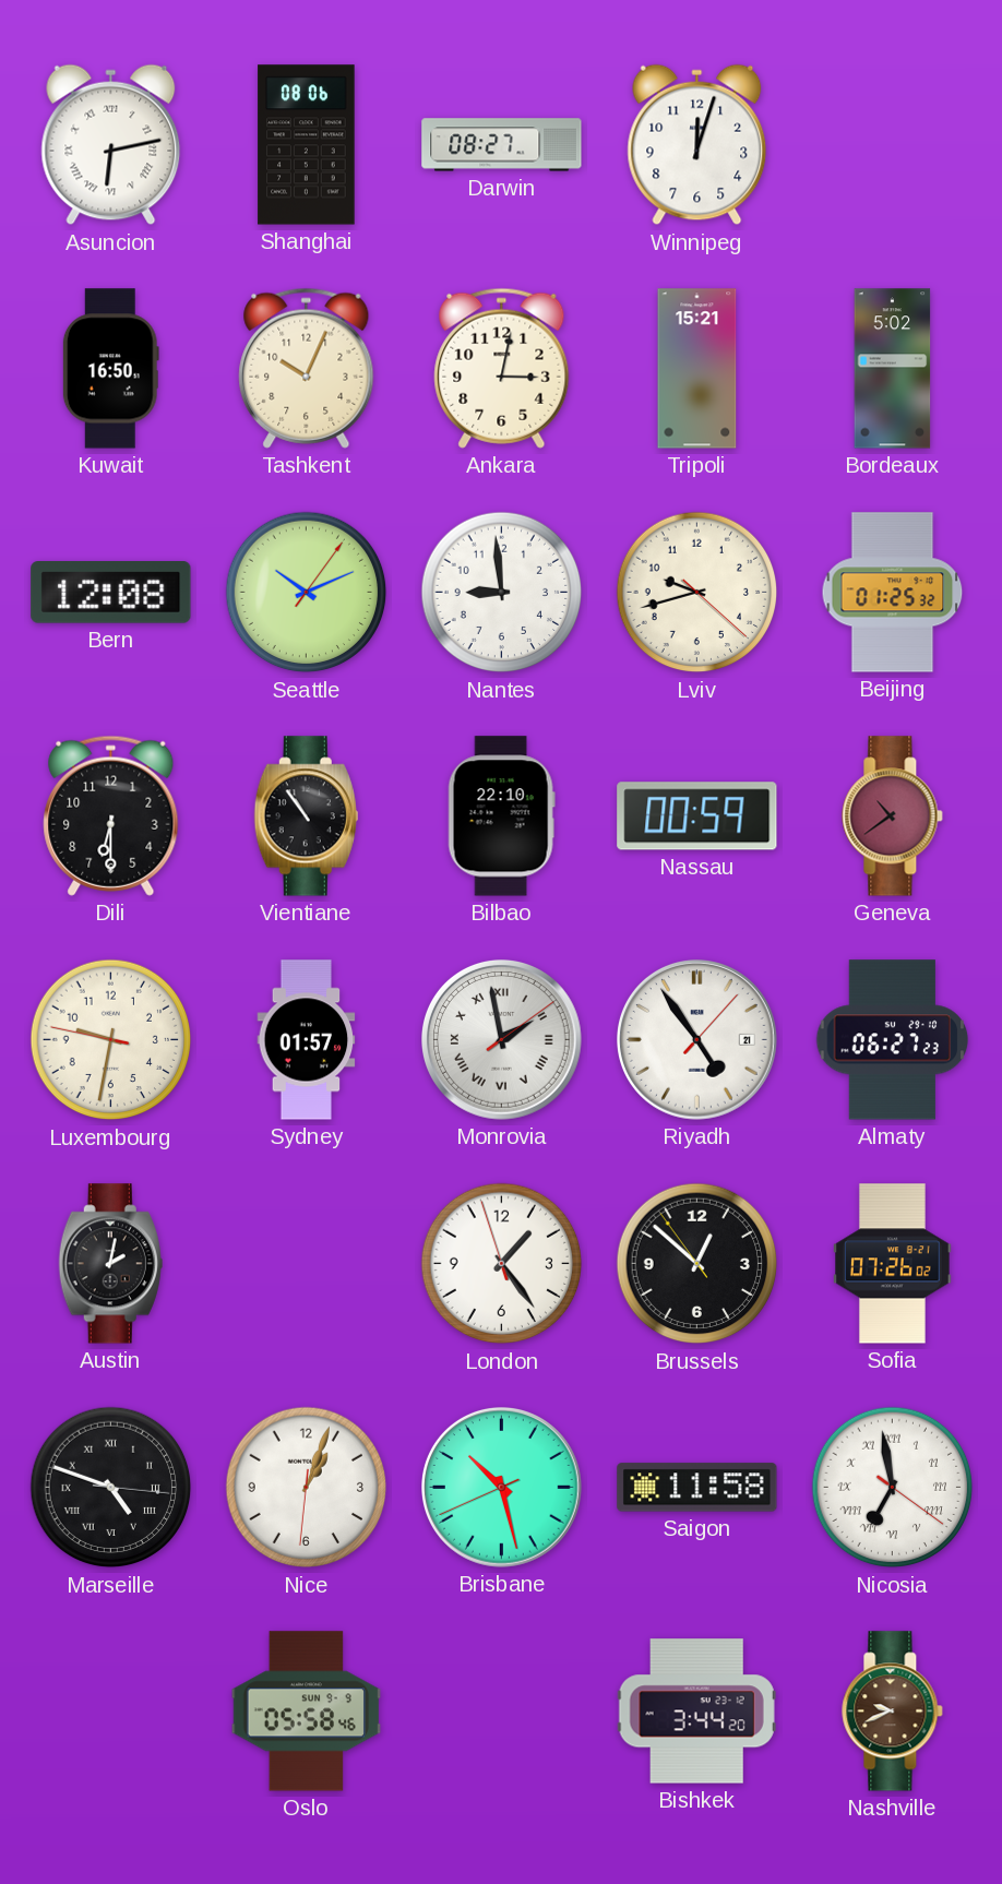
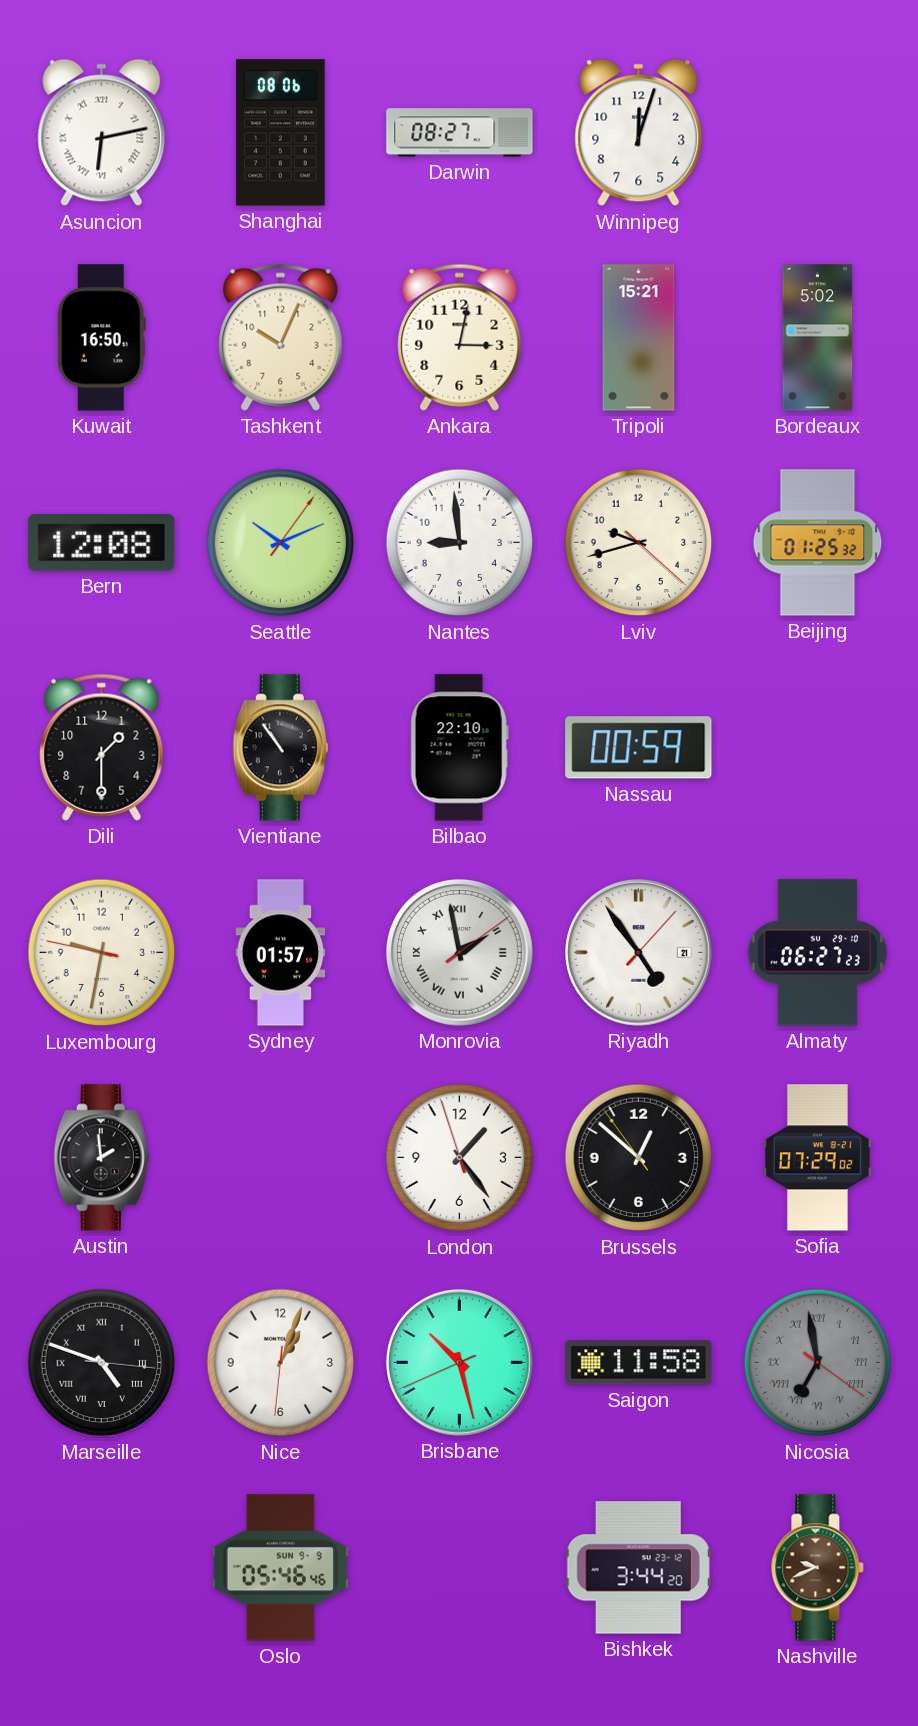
Dili: 6:30 -> 1:30
Geneva: 10:39 -> none
Austin: 2:02 -> 1:59
Sofia: 07:26 -> 07:29
Nicosia dial: white -> grey
Oslo: 05:58 -> 05:46
